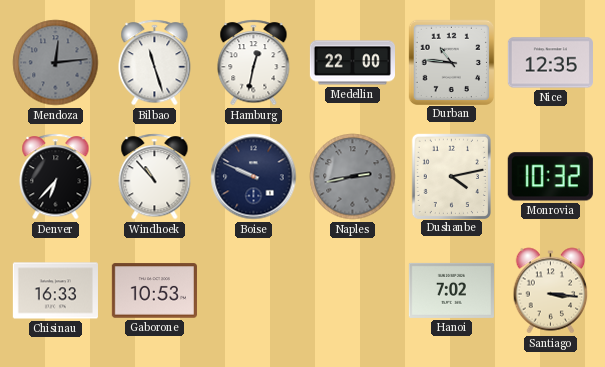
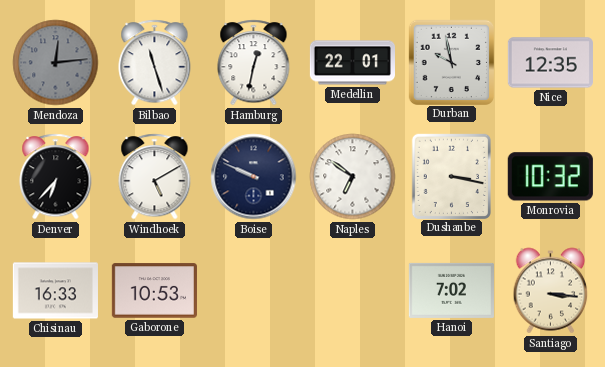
Medellin: 22:00 -> 22:01
Durban: 10:46 -> 9:58
Windhoek: 10:53 -> 5:10
Naples: 2:43 -> 6:51
Naples dial: grey -> white
Dushanbe: 4:13 -> 3:17
